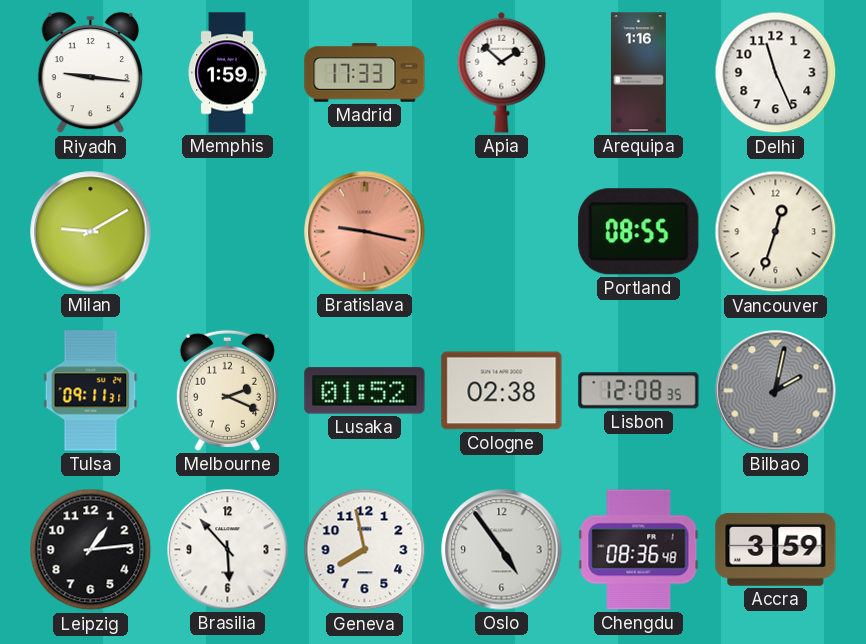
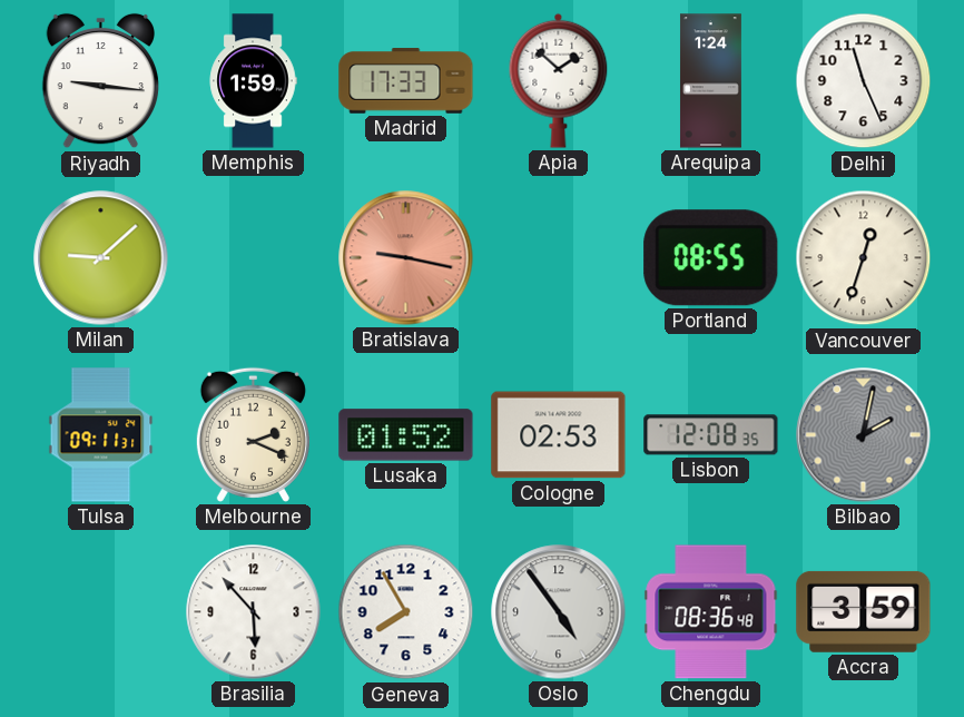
Arequipa: 1:16 -> 1:24
Milan: 9:10 -> 9:08
Cologne: 02:38 -> 02:53
Leipzig: 1:14 -> none
Geneva: 7:58 -> 7:55
